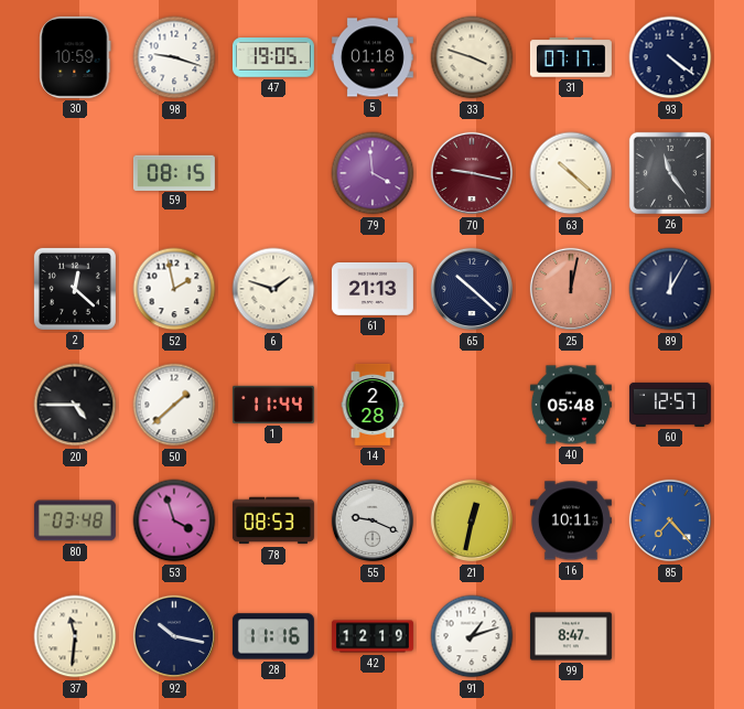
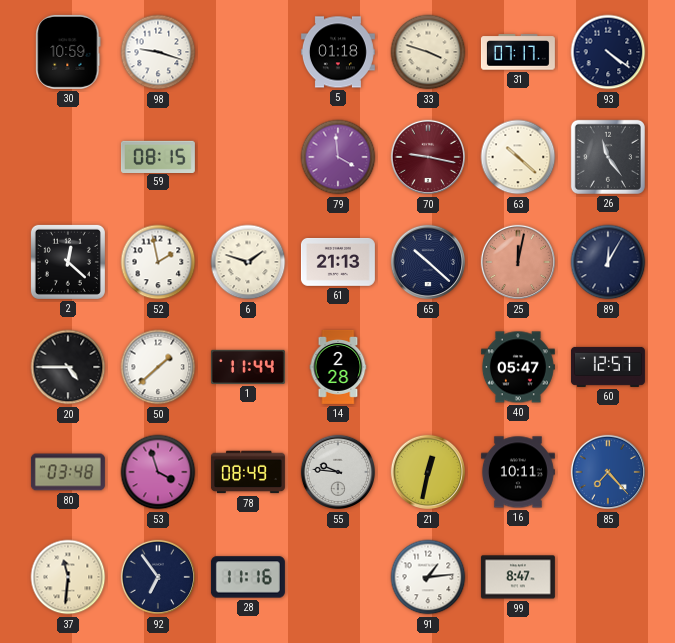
47: 19:05 -> none
40: 05:48 -> 05:47
78: 08:53 -> 08:49
55: 9:19 -> 9:46
92: 10:17 -> 6:54
42: 12:19 -> none
91: 1:12 -> 1:14
